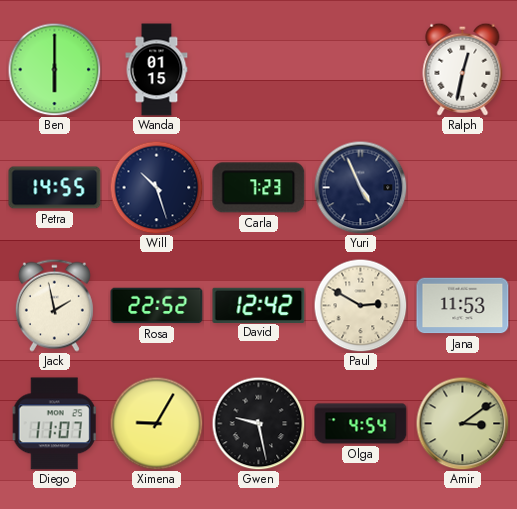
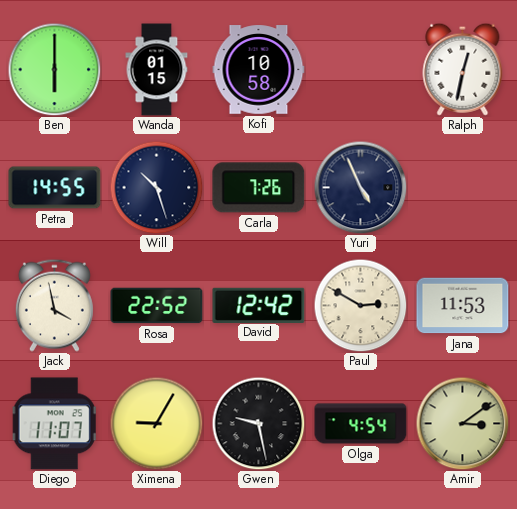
Kofi: none -> 10:58
Carla: 7:23 -> 7:26
Jack: 1:58 -> 3:58
